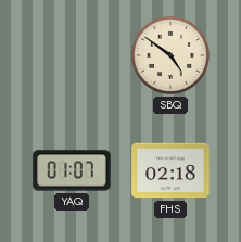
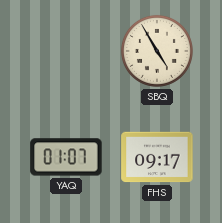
SBQ: 4:51 -> 4:55
FHS: 02:18 -> 09:17
